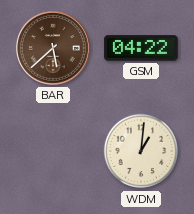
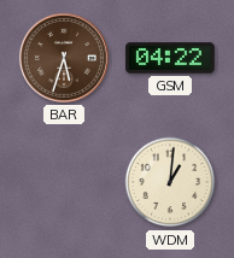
BAR: 5:38 -> 5:33
